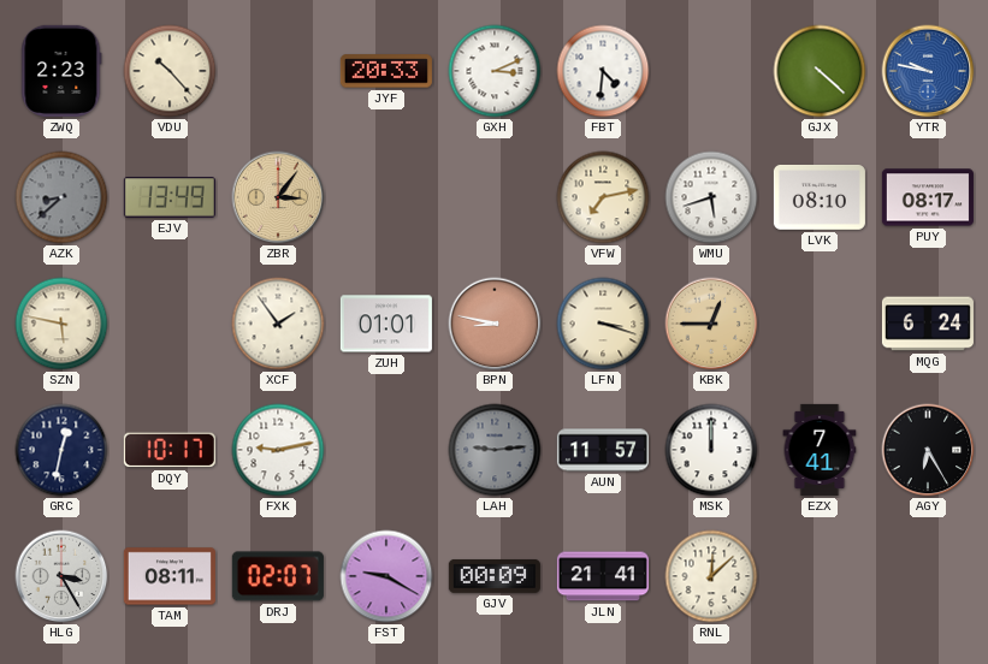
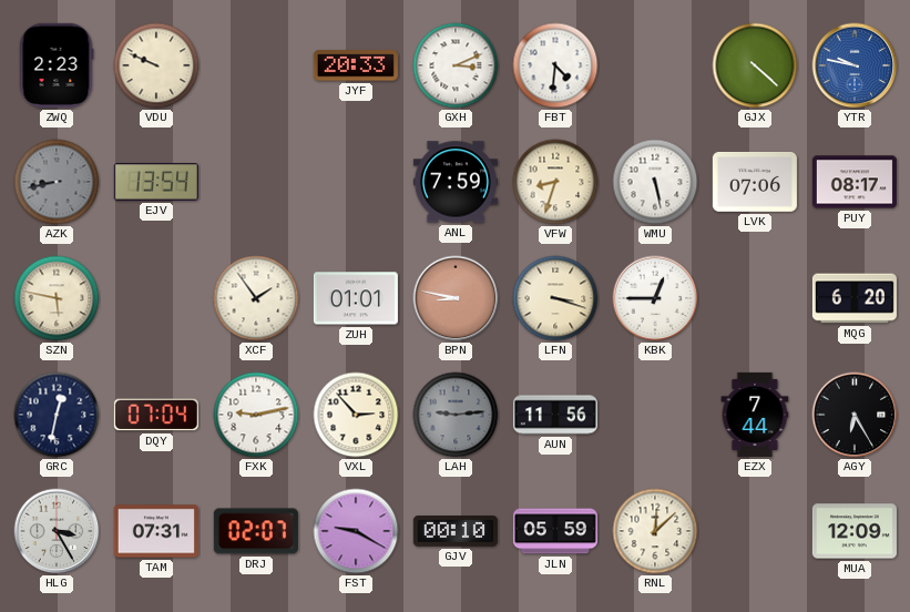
VDU: 10:23 -> 9:49
AZK: 8:38 -> 8:43
EJV: 13:49 -> 13:54
ZBR: 3:06 -> none
ANL: none -> 7:59
VFW: 7:13 -> 8:33
WMU: 5:42 -> 5:28
LVK: 08:10 -> 07:06
KBK dial: champagne -> white
MQG: 6:24 -> 6:20
DQY: 10:17 -> 07:04
VXL: none -> 2:53
AUN: 11:57 -> 11:56
MSK: 12:00 -> none
EZX: 7:41 -> 7:44
TAM: 08:11 -> 07:31
GJV: 00:09 -> 00:10
JLN: 21:41 -> 05:59
MUA: none -> 12:09
